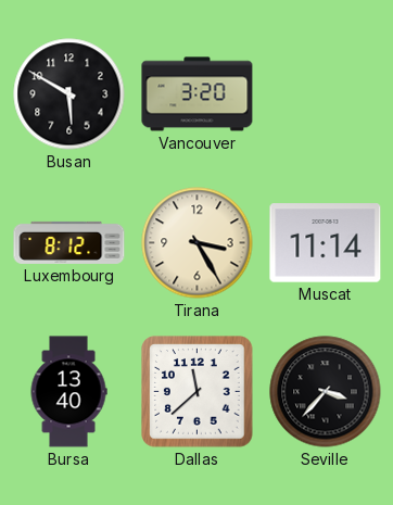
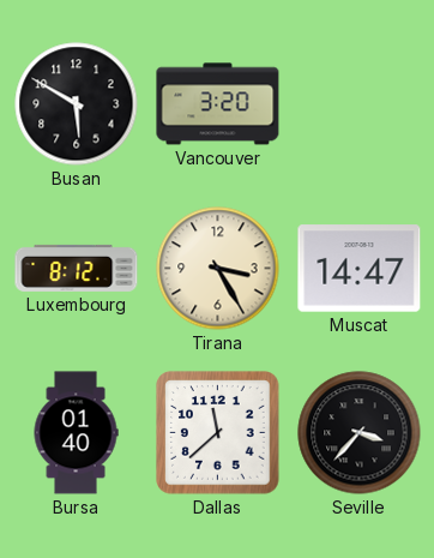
Muscat: 11:14 -> 14:47
Bursa: 13:40 -> 01:40
